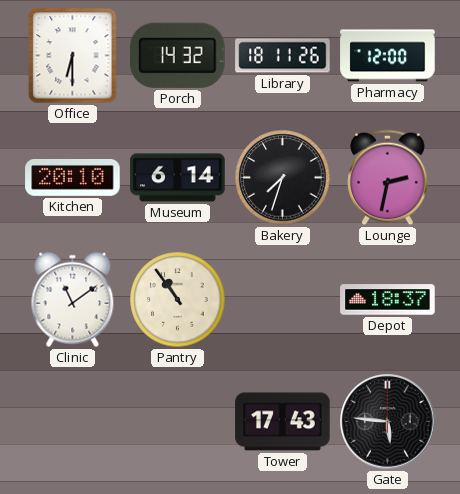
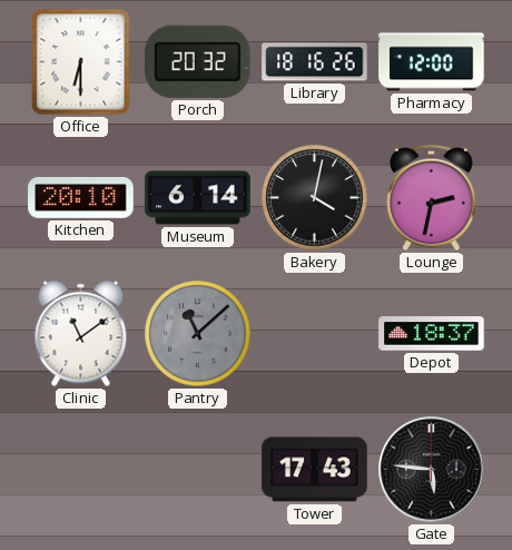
Porch: 14:32 -> 20:32
Library: 18:11 -> 18:16
Bakery: 7:33 -> 4:02
Pantry: 10:54 -> 11:08
Pantry dial: cream -> grey
